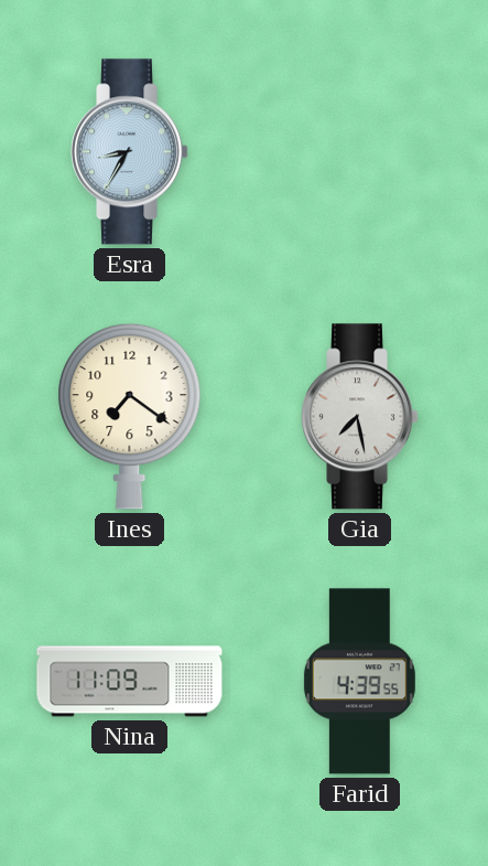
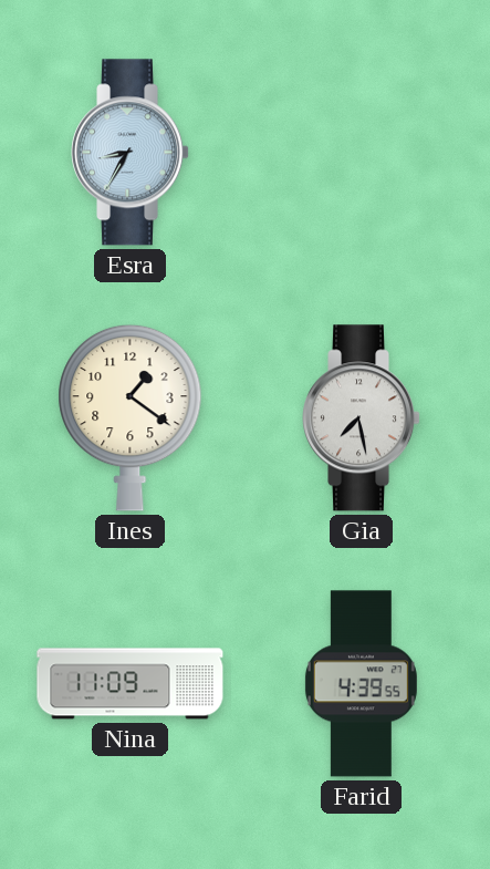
Ines: 7:21 -> 1:21
